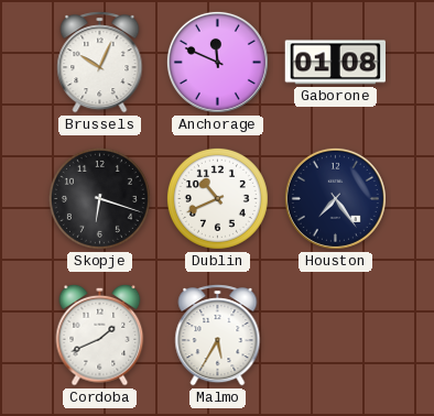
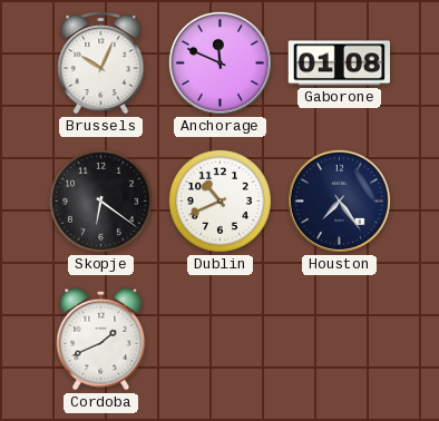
Skopje: 6:18 -> 6:21
Malmo: 5:35 -> none
